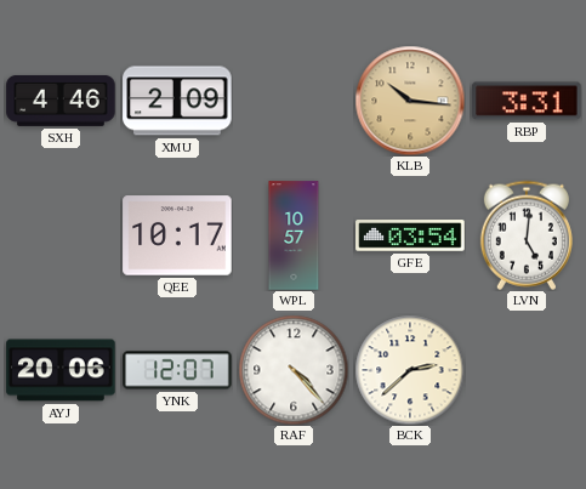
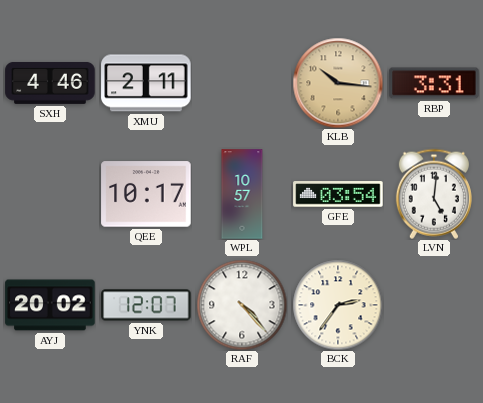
XMU: 2:09 -> 2:11
AYJ: 20:06 -> 20:02
BCK: 2:38 -> 2:36
